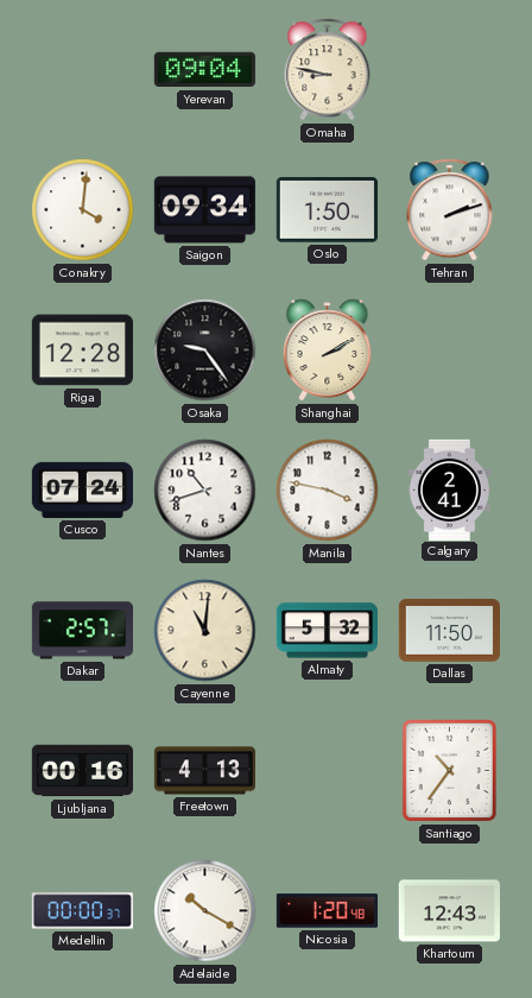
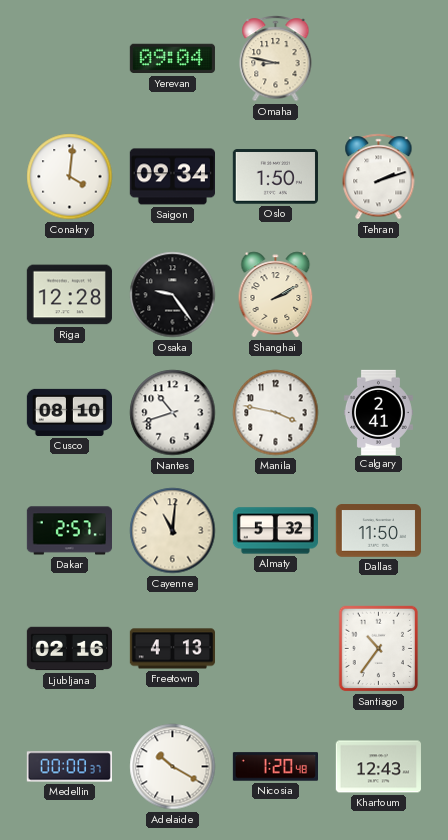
Cusco: 07:24 -> 08:10
Ljubljana: 00:16 -> 02:16
